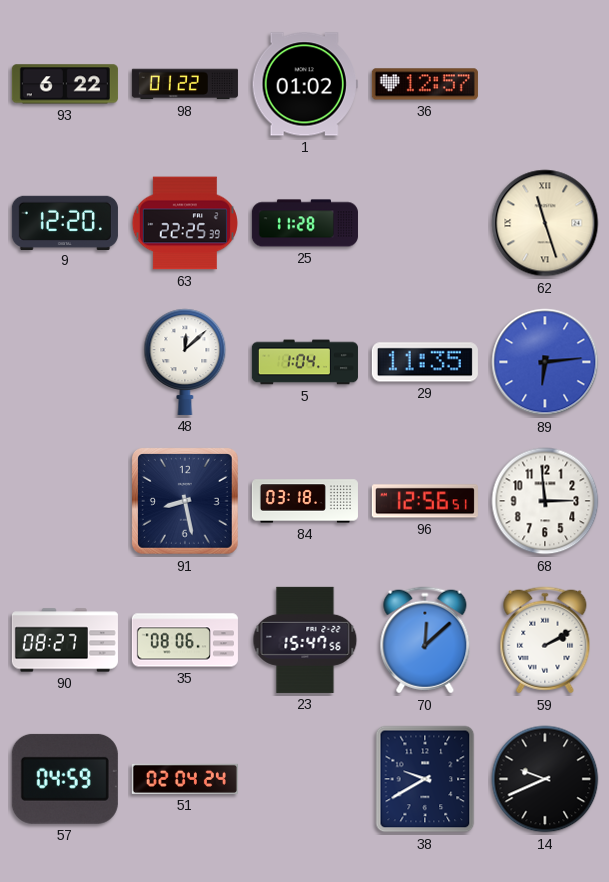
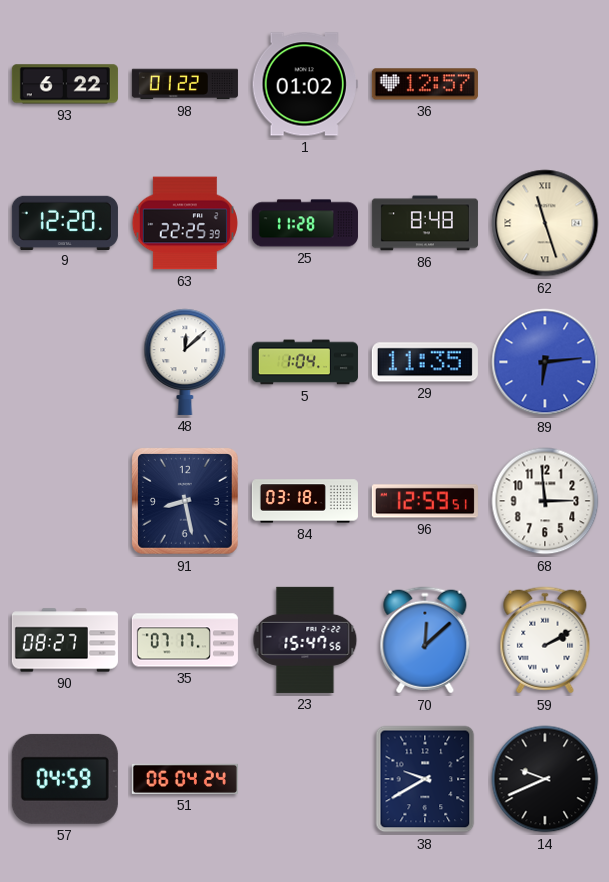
86: none -> 8:48
96: 12:56 -> 12:59
35: 08:06 -> 07:17
51: 02:04 -> 06:04
